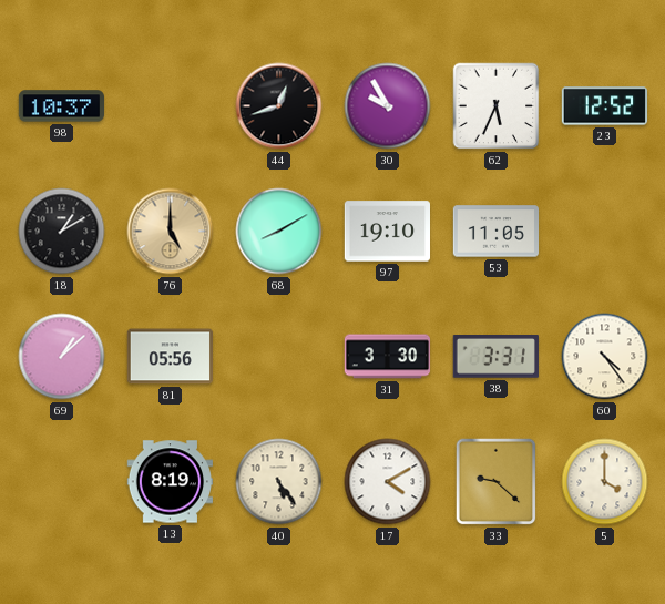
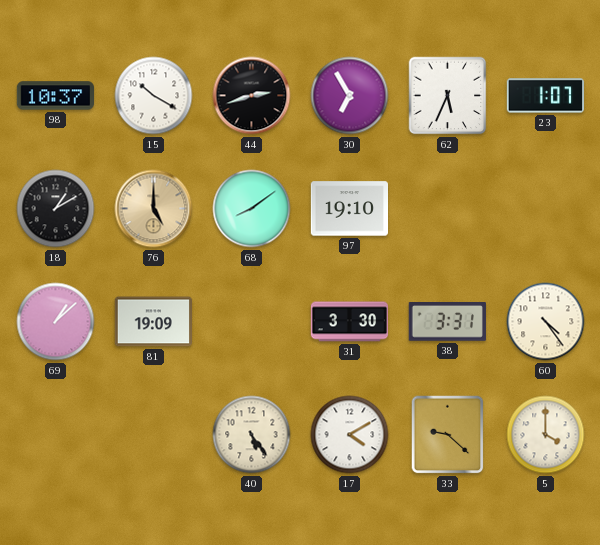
15: none -> 10:20
44: 12:42 -> 2:42
30: 9:55 -> 6:55
23: 12:52 -> 1:07
68: 8:10 -> 8:09
53: 11:05 -> none
81: 05:56 -> 19:09
13: 8:19 -> none
